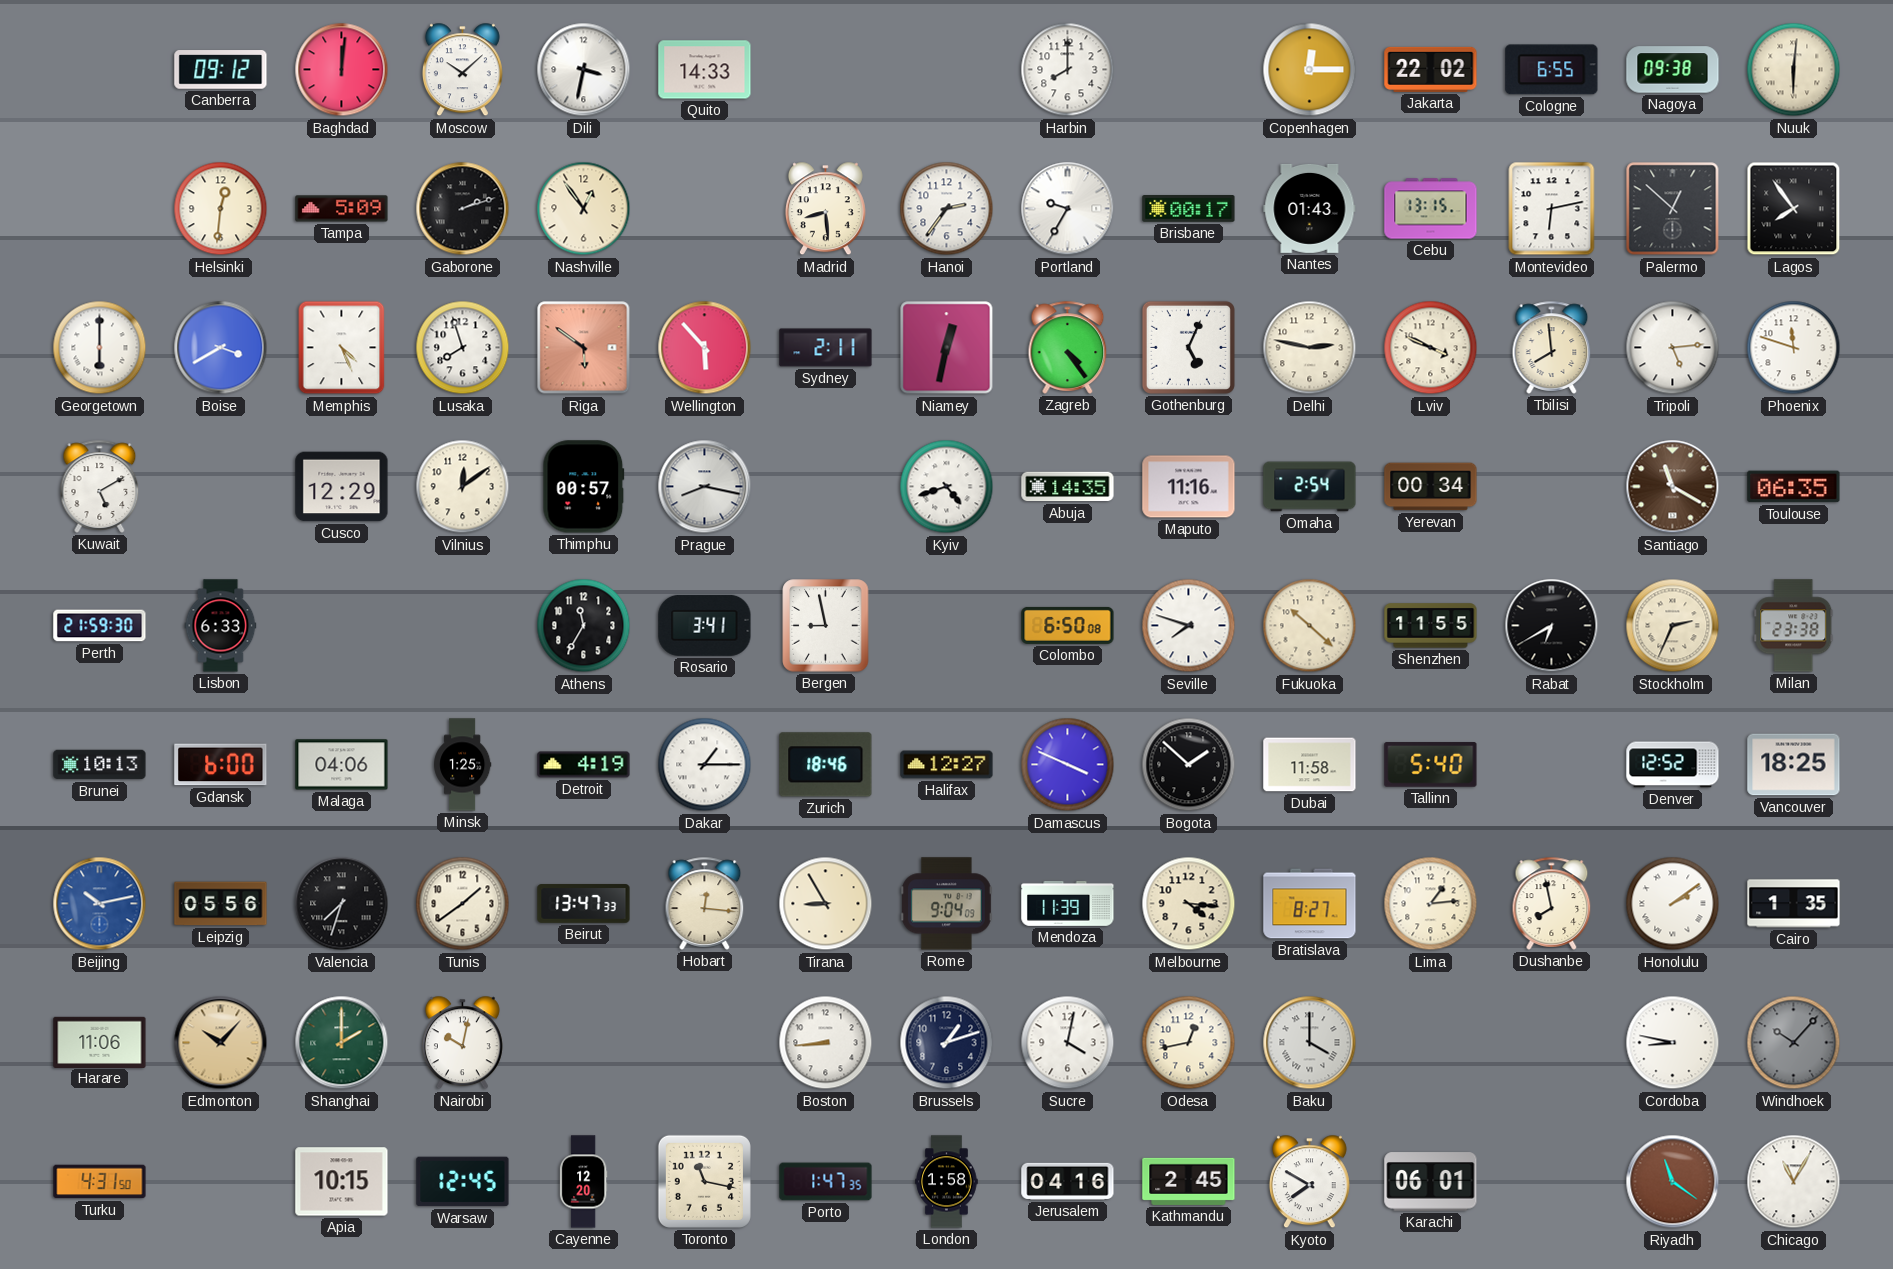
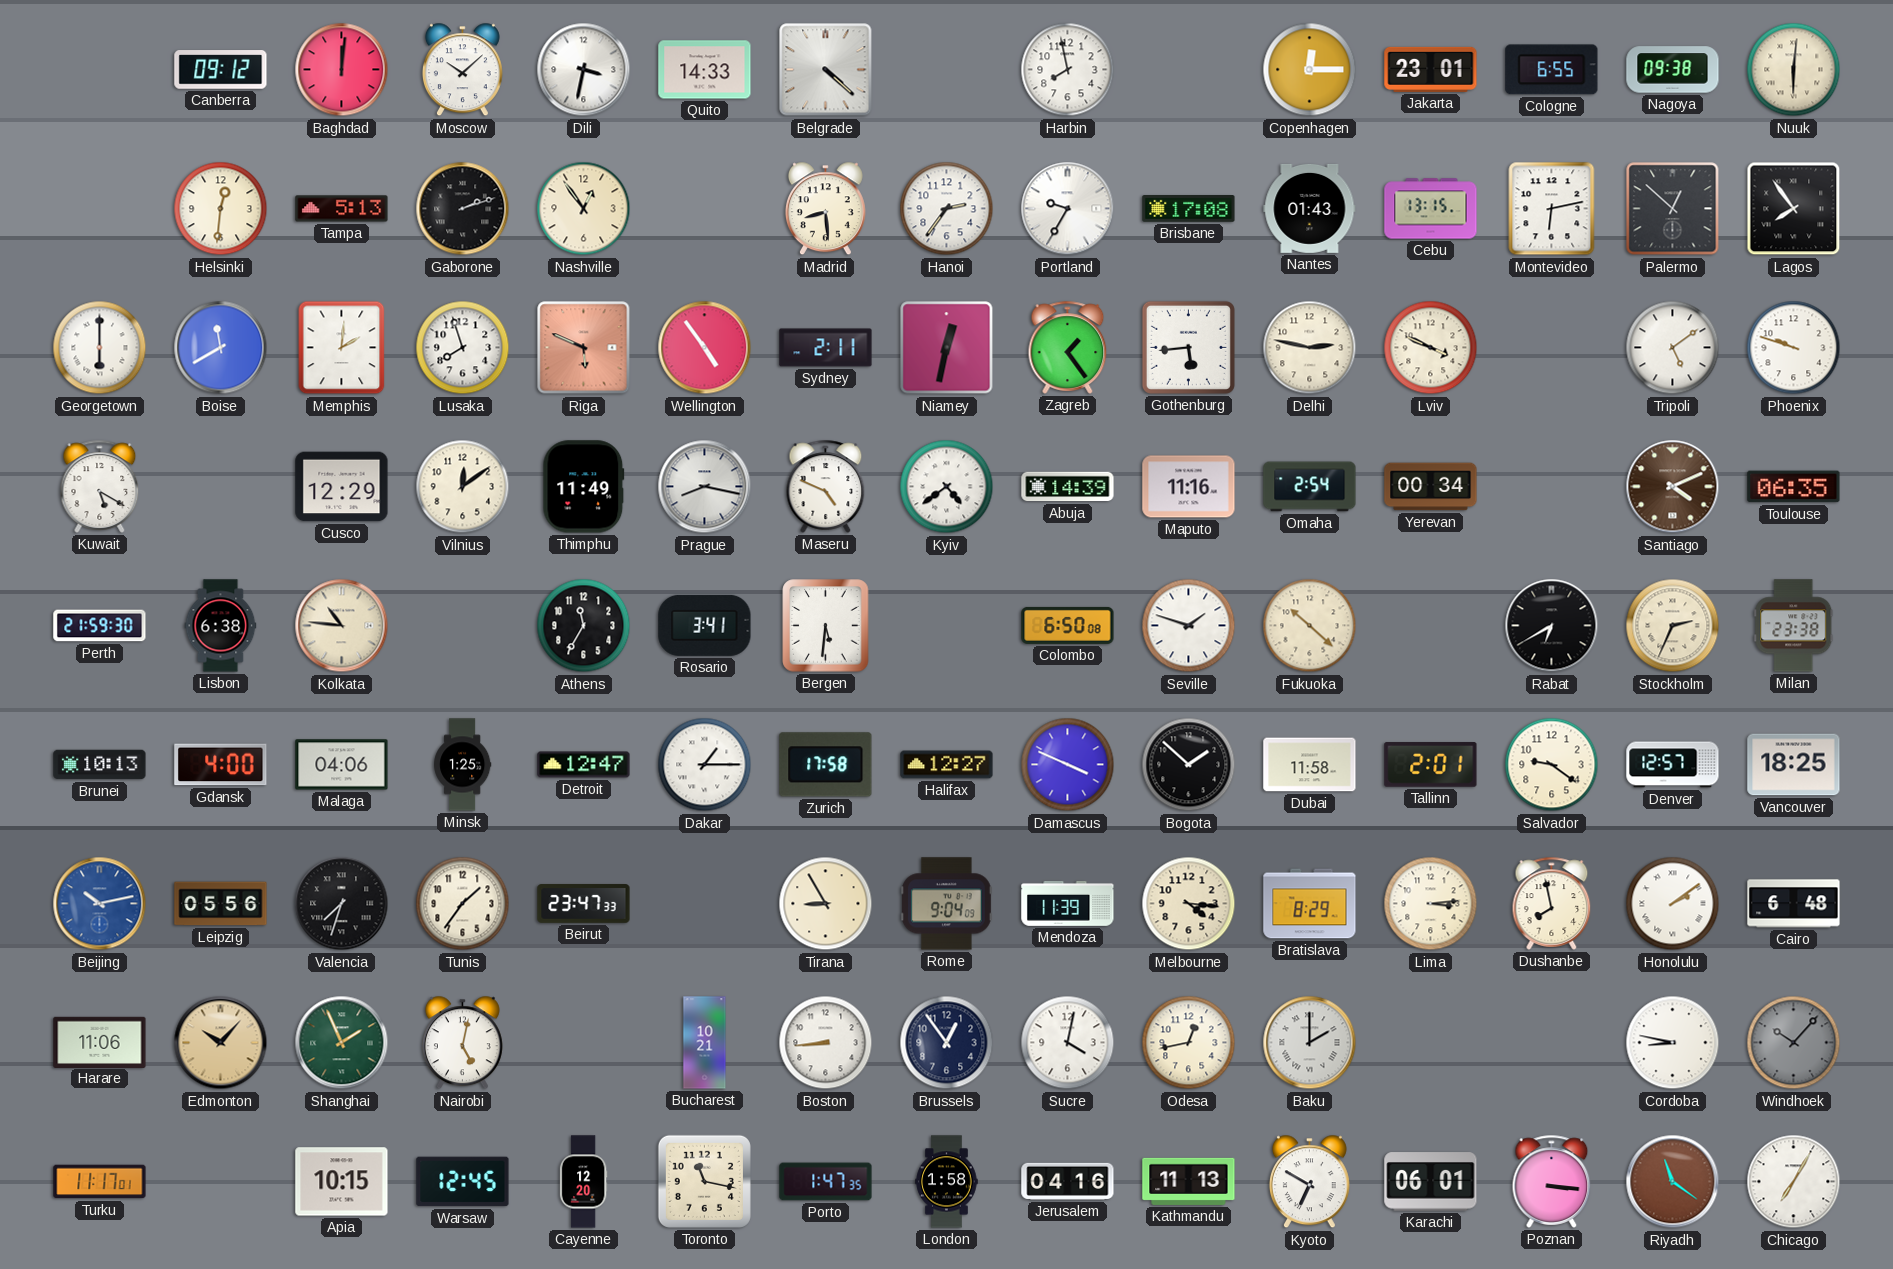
Belgrade: none -> 4:22
Harbin: 8:00 -> 7:58
Jakarta: 22:02 -> 23:01
Tampa: 5:09 -> 5:13
Brisbane: 00:17 -> 17:08
Boise: 3:40 -> 11:40
Memphis: 4:26 -> 2:01
Riga: 5:51 -> 5:49
Wellington: 5:53 -> 4:54
Zagreb: 4:24 -> 1:24
Gothenburg: 5:04 -> 5:44
Tbilisi: 7:59 -> none
Tripoli: 5:14 -> 5:09
Phoenix: 11:48 -> 9:48
Kuwait: 5:10 -> 5:20
Thimphu: 00:57 -> 11:49
Maseru: none -> 4:49
Kyiv: 4:42 -> 4:39
Abuja: 14:35 -> 14:39
Santiago: 11:20 -> 4:11
Lisbon: 6:33 -> 6:38
Kolkata: none -> 10:46
Bergen: 8:58 -> 5:31
Seville: 7:48 -> 1:48
Shenzhen: 11:55 -> none
Gdansk: 6:00 -> 4:00
Detroit: 4:19 -> 12:47
Zurich: 18:46 -> 17:58
Tallinn: 5:40 -> 2:01
Salvador: none -> 9:21
Denver: 12:52 -> 12:57
Tunis: 1:39 -> 1:36
Beirut: 13:47 -> 23:47
Hobart: 12:16 -> none
Bratislava: 8:27 -> 8:29
Lima: 1:14 -> 3:14
Cairo: 1:35 -> 6:48
Shanghai: 2:00 -> 1:56
Nairobi: 10:02 -> 5:02
Bucharest: none -> 10:21
Brussels: 1:12 -> 12:54
Baku: 4:00 -> 2:00
Turku: 4:31 -> 11:17
Kathmandu: 2:45 -> 11:13
Kyoto: 7:50 -> 6:50
Poznan: none -> 3:16
Chicago: 11:05 -> 7:05
